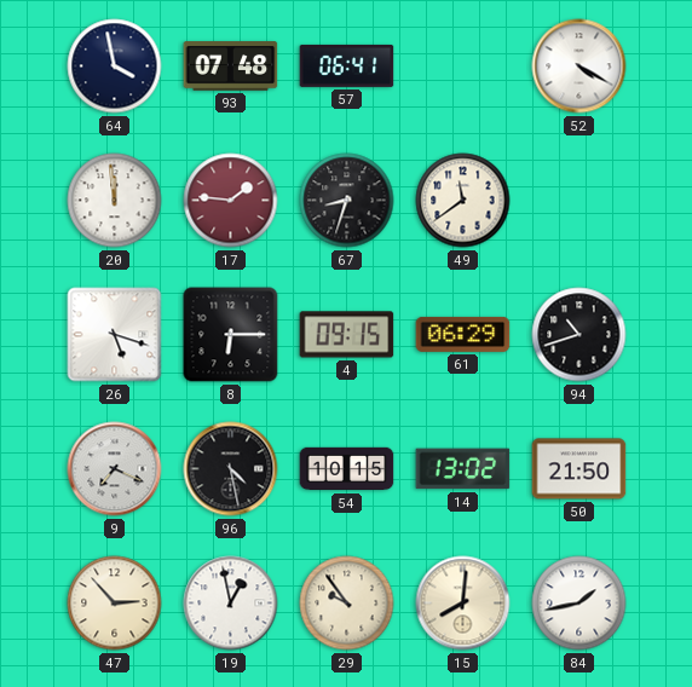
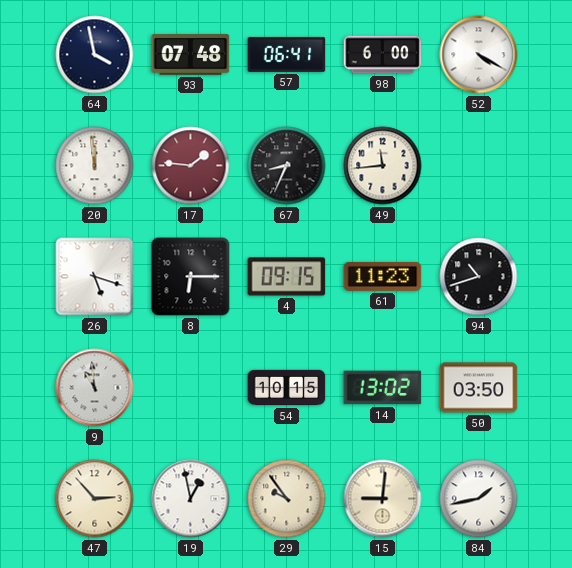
98: none -> 6:00
67: 8:33 -> 8:34
49: 11:39 -> 11:44
61: 06:29 -> 11:23
9: 7:19 -> 10:59
96: 4:28 -> none
50: 21:50 -> 03:50
15: 8:01 -> 9:01
